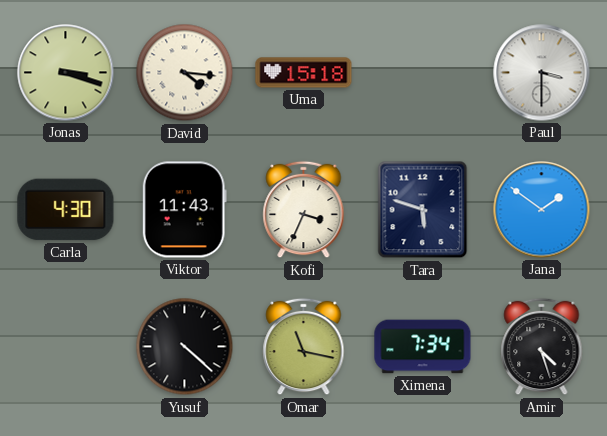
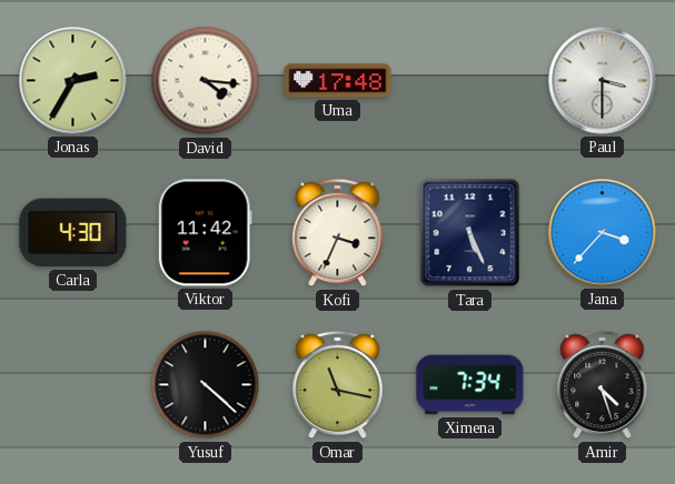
Jonas: 3:18 -> 2:35
Uma: 15:18 -> 17:48
Viktor: 11:43 -> 11:42
Tara: 5:48 -> 5:26
Jana: 1:51 -> 3:37
